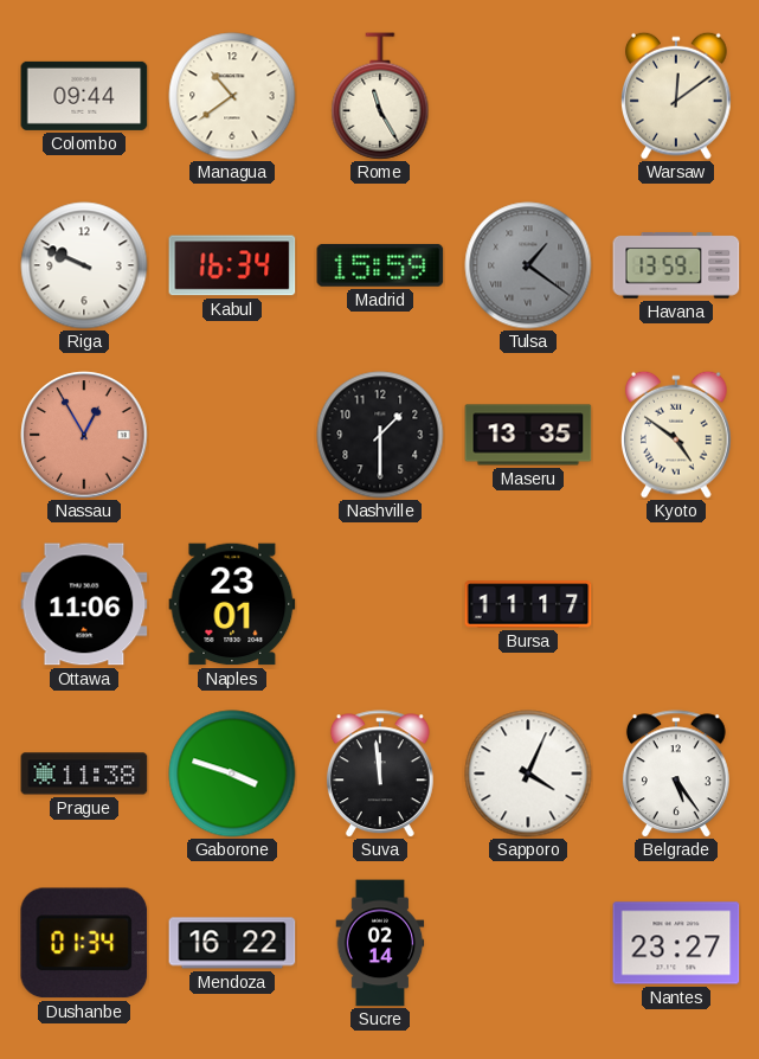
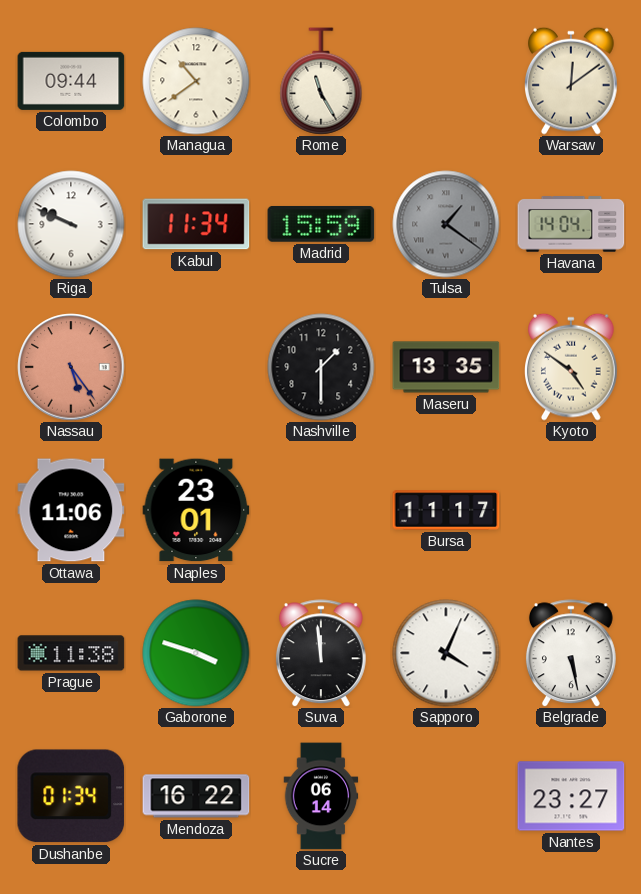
Kabul: 16:34 -> 11:34
Havana: 13:59 -> 14:04
Nassau: 12:55 -> 5:24
Belgrade: 5:24 -> 5:28
Sucre: 02:14 -> 06:14
